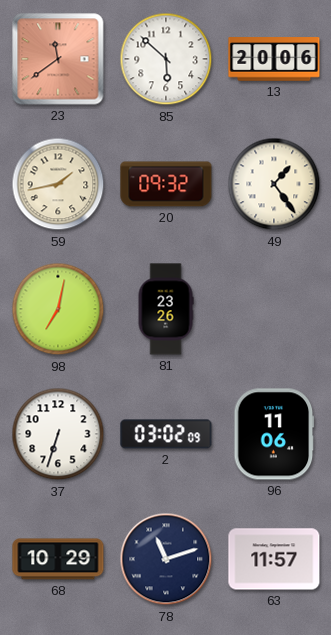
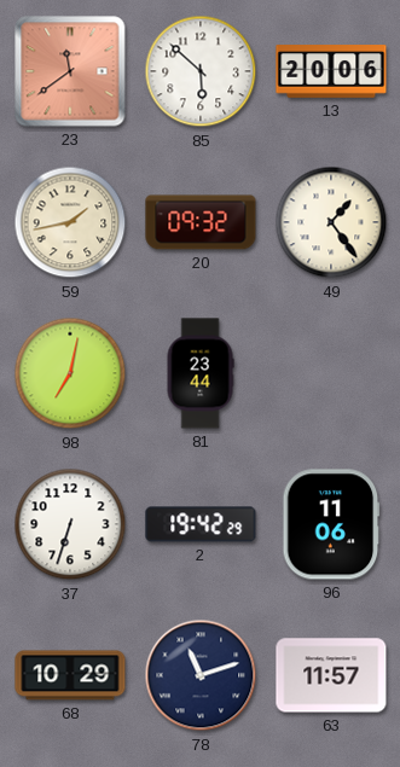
81: 23:26 -> 23:44
2: 03:02 -> 19:42
